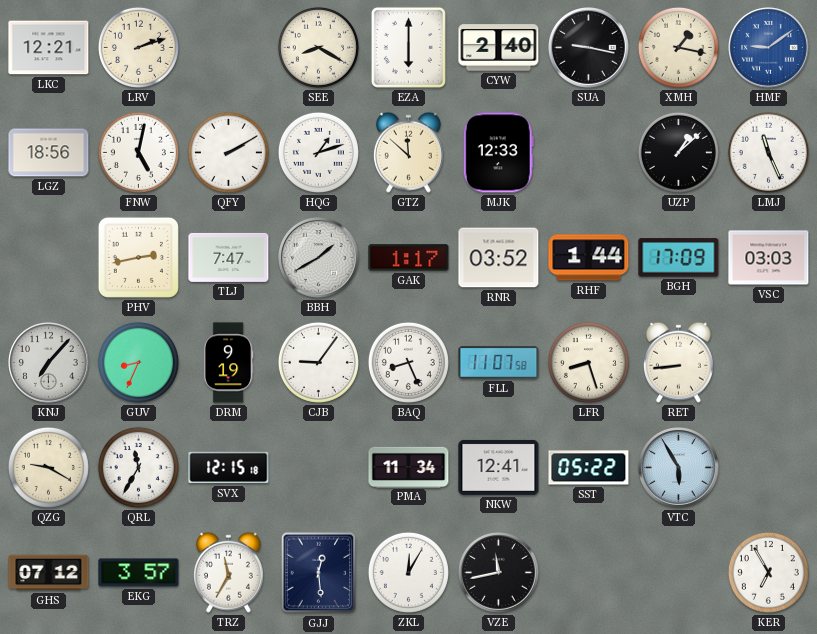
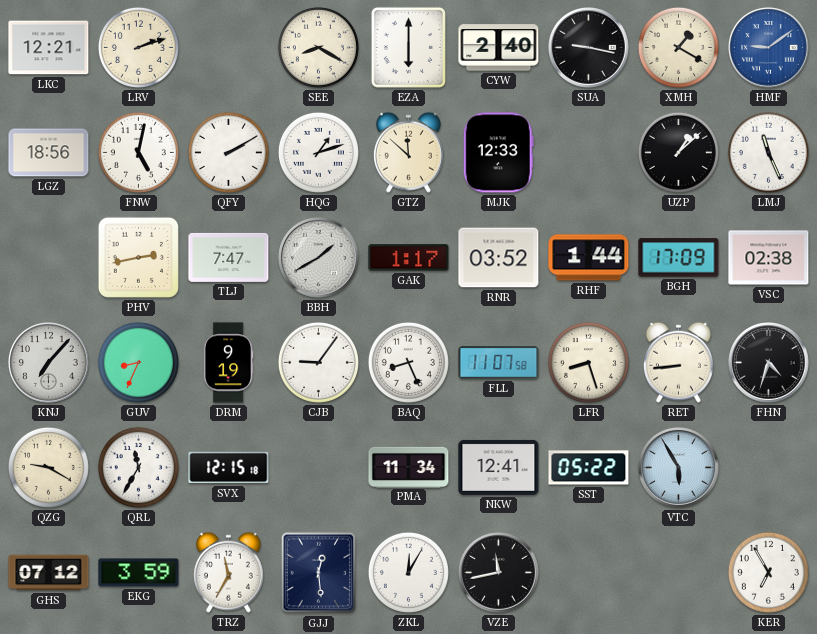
XMH: 1:17 -> 1:20
VSC: 03:03 -> 02:38
FHN: none -> 4:33
EKG: 3:57 -> 3:59
